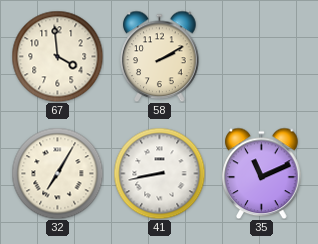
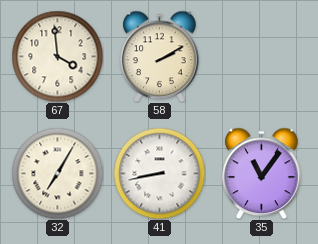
35: 11:11 -> 11:06
